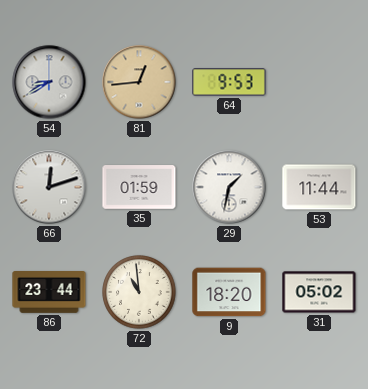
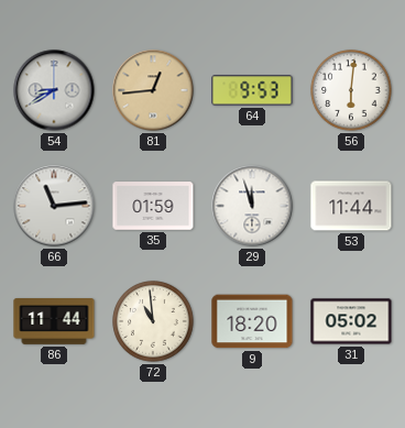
56: none -> 6:01
66: 12:12 -> 11:14
29: 1:32 -> 11:57
86: 23:44 -> 11:44
